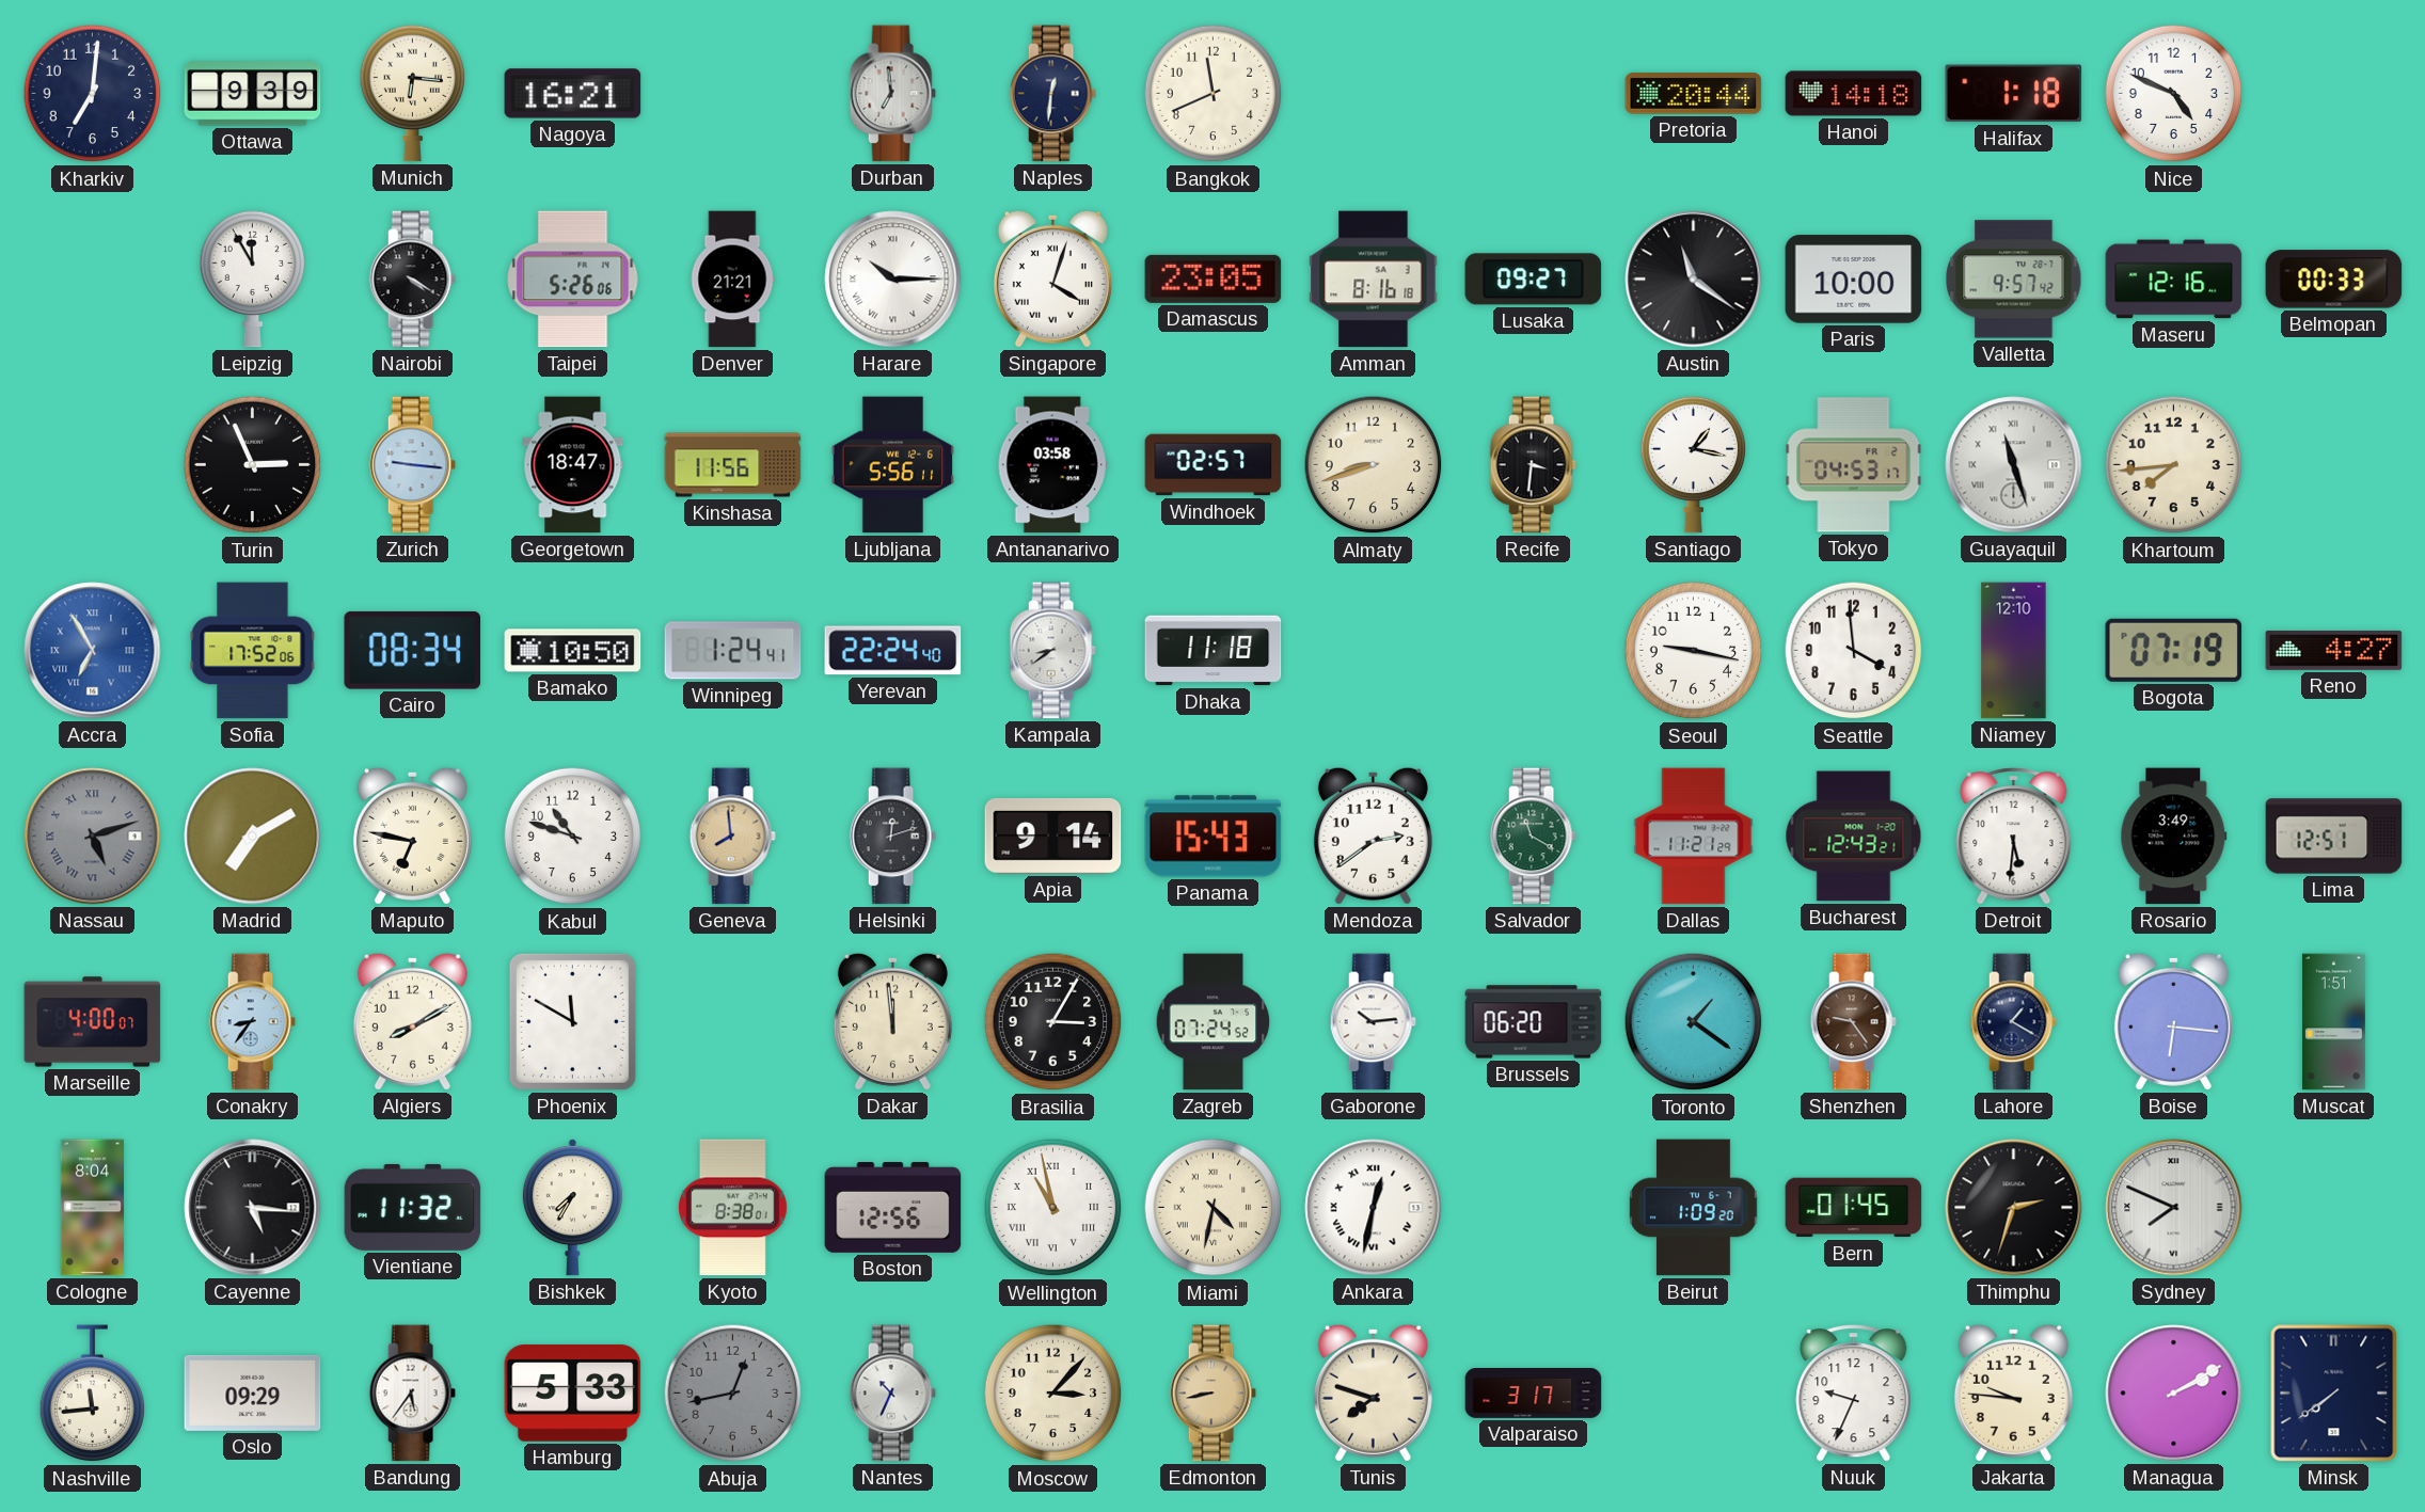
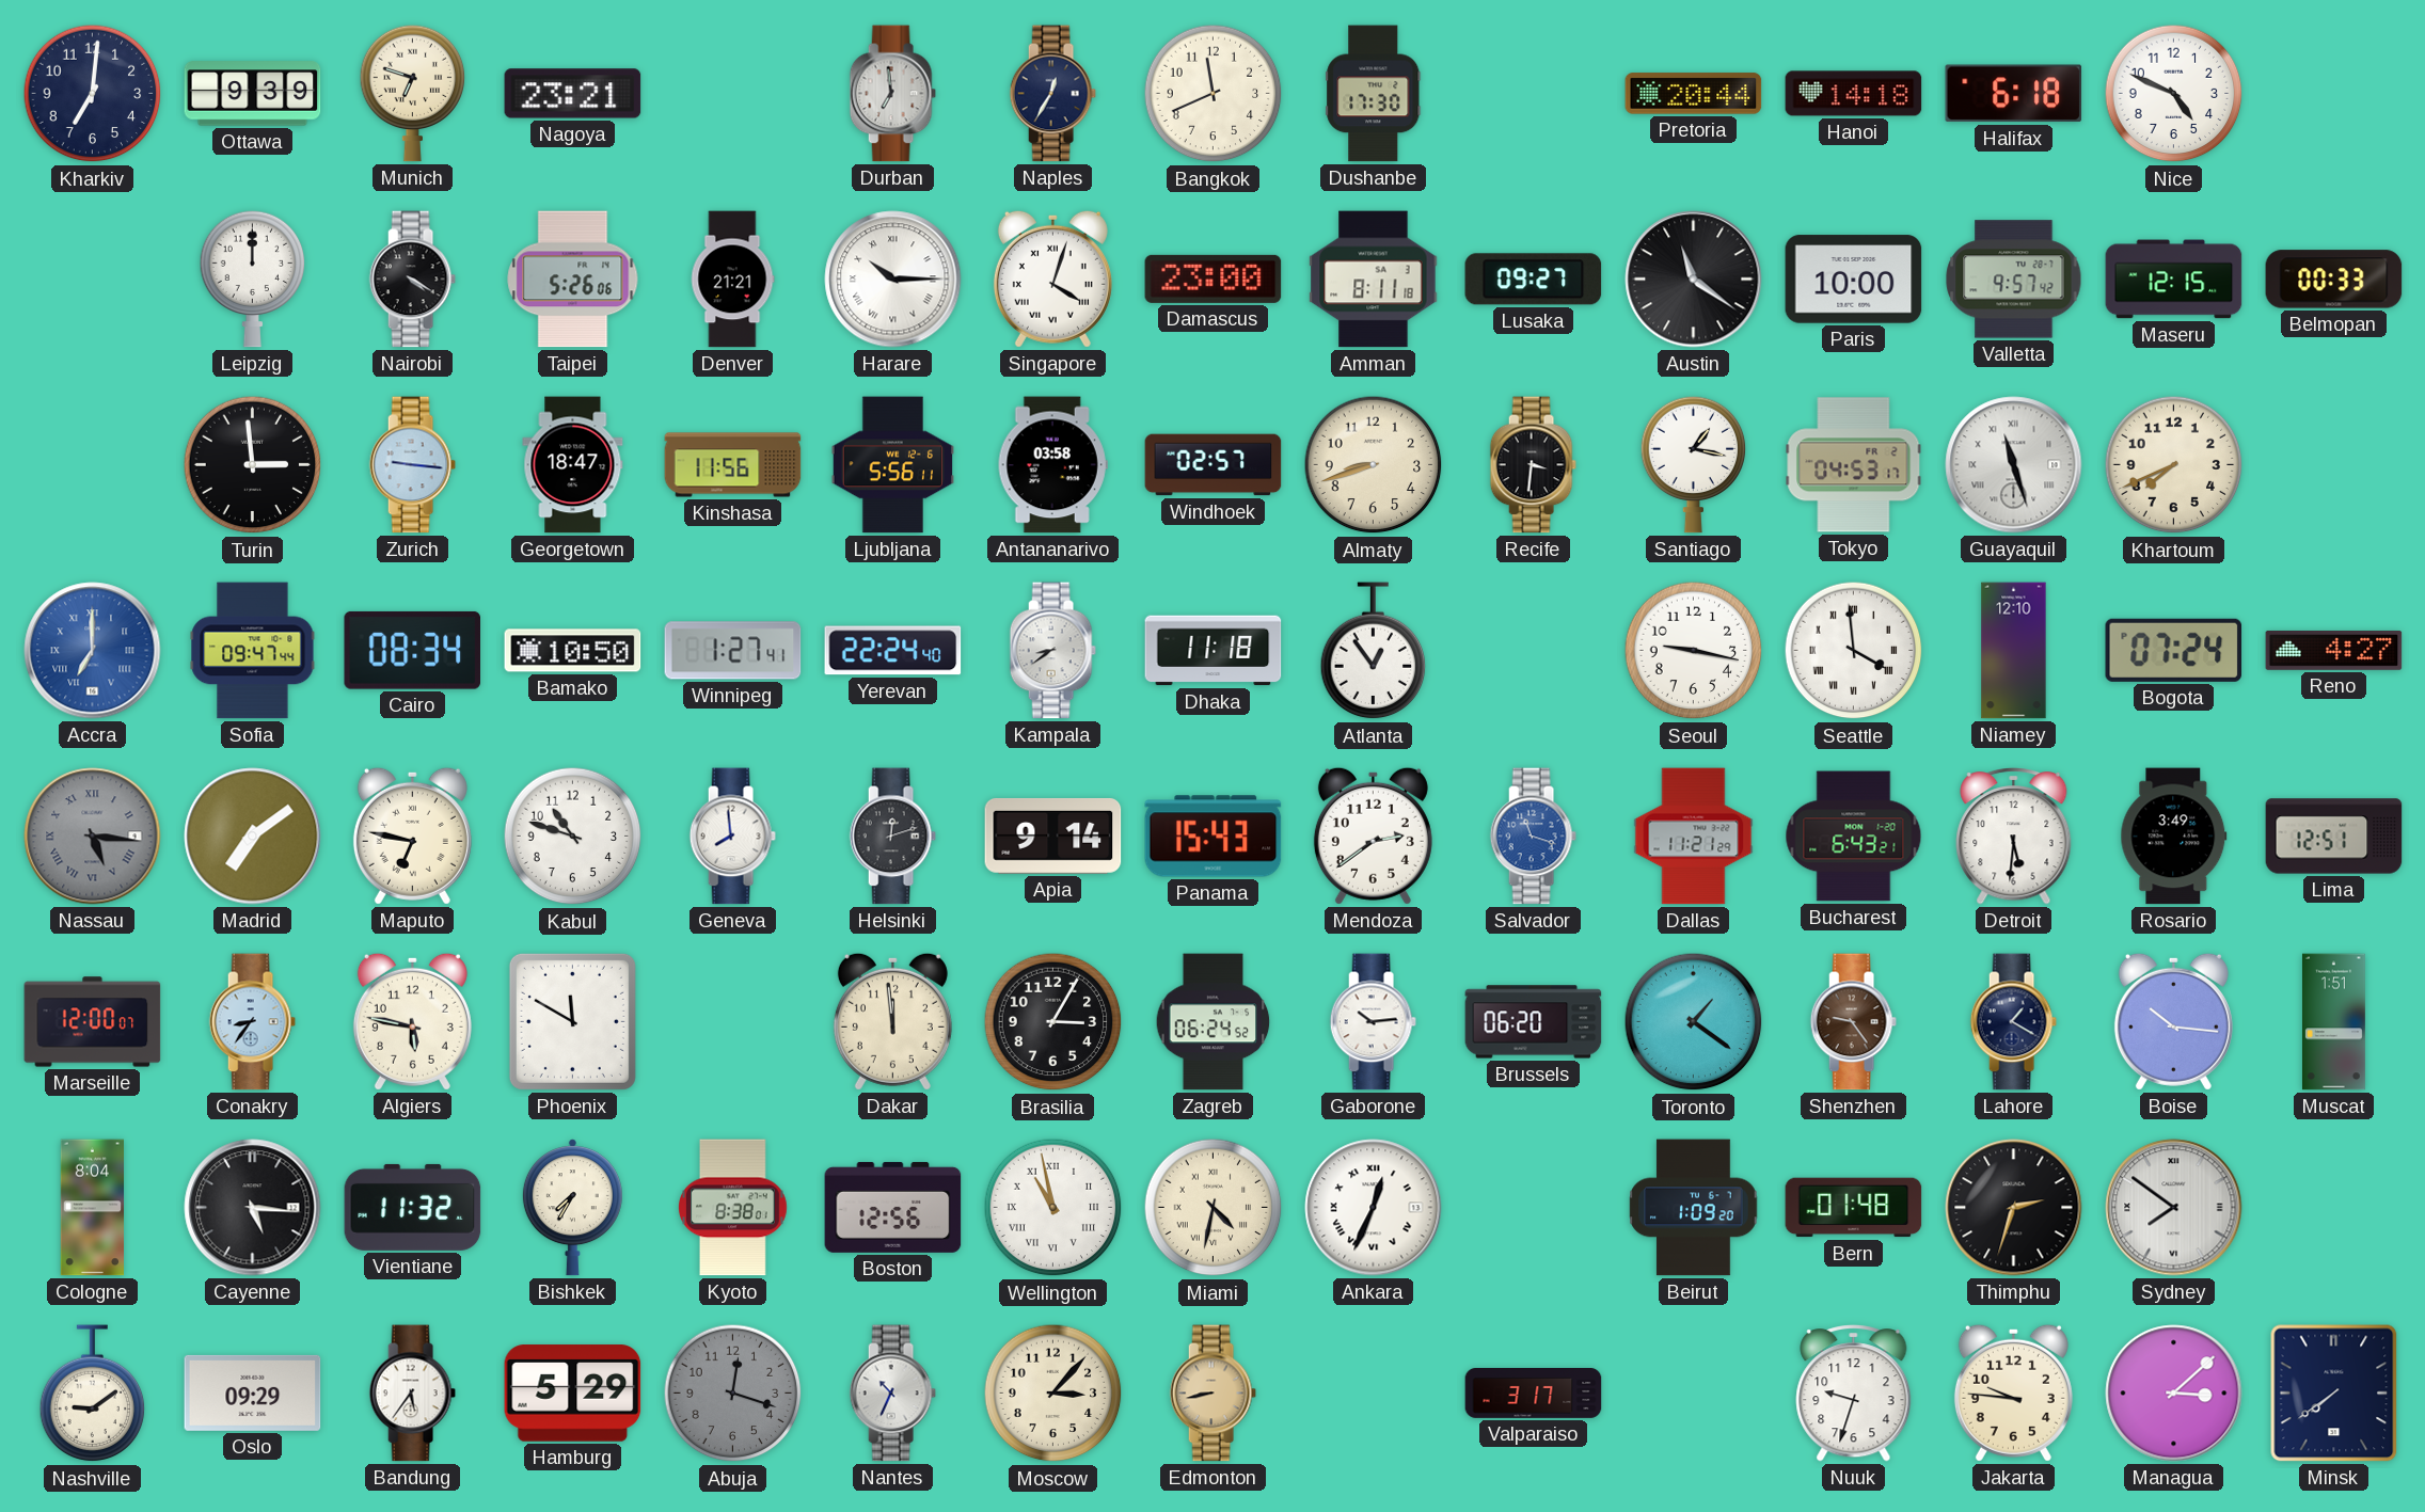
Munich: 6:16 -> 6:48
Nagoya: 16:21 -> 23:21
Naples: 12:31 -> 12:35
Dushanbe: none -> 17:30
Halifax: 1:18 -> 6:18
Leipzig: 11:55 -> 12:00
Damascus: 23:05 -> 23:00
Amman: 8:16 -> 8:11
Maseru: 12:16 -> 12:15
Turin: 2:56 -> 2:59
Khartoum: 7:44 -> 7:41
Accra: 6:55 -> 7:00
Sofia: 17:52 -> 09:47
Winnipeg: 1:24 -> 1:27
Atlanta: none -> 12:54
Seattle numerals: Arabic -> Roman
Bogota: 07:19 -> 07:24
Nassau: 5:12 -> 5:16
Madrid: 7:10 -> 7:09
Geneva dial: champagne -> white
Salvador: 11:20 -> 11:18
Salvador dial: green -> blue
Bucharest: 12:43 -> 6:43
Marseille: 4:00 -> 12:00
Algiers: 8:10 -> 5:47
Zagreb: 07:24 -> 06:24
Boise: 6:16 -> 10:16
Ankara: 12:32 -> 12:34
Bern: 01:45 -> 01:48
Sydney: 7:49 -> 7:51
Nashville: 11:44 -> 9:09
Hamburg: 5:33 -> 5:29
Abuja: 12:43 -> 12:18
Tunis: 7:48 -> none
Nuuk: 9:34 -> 9:33
Managua: 2:10 -> 3:08
